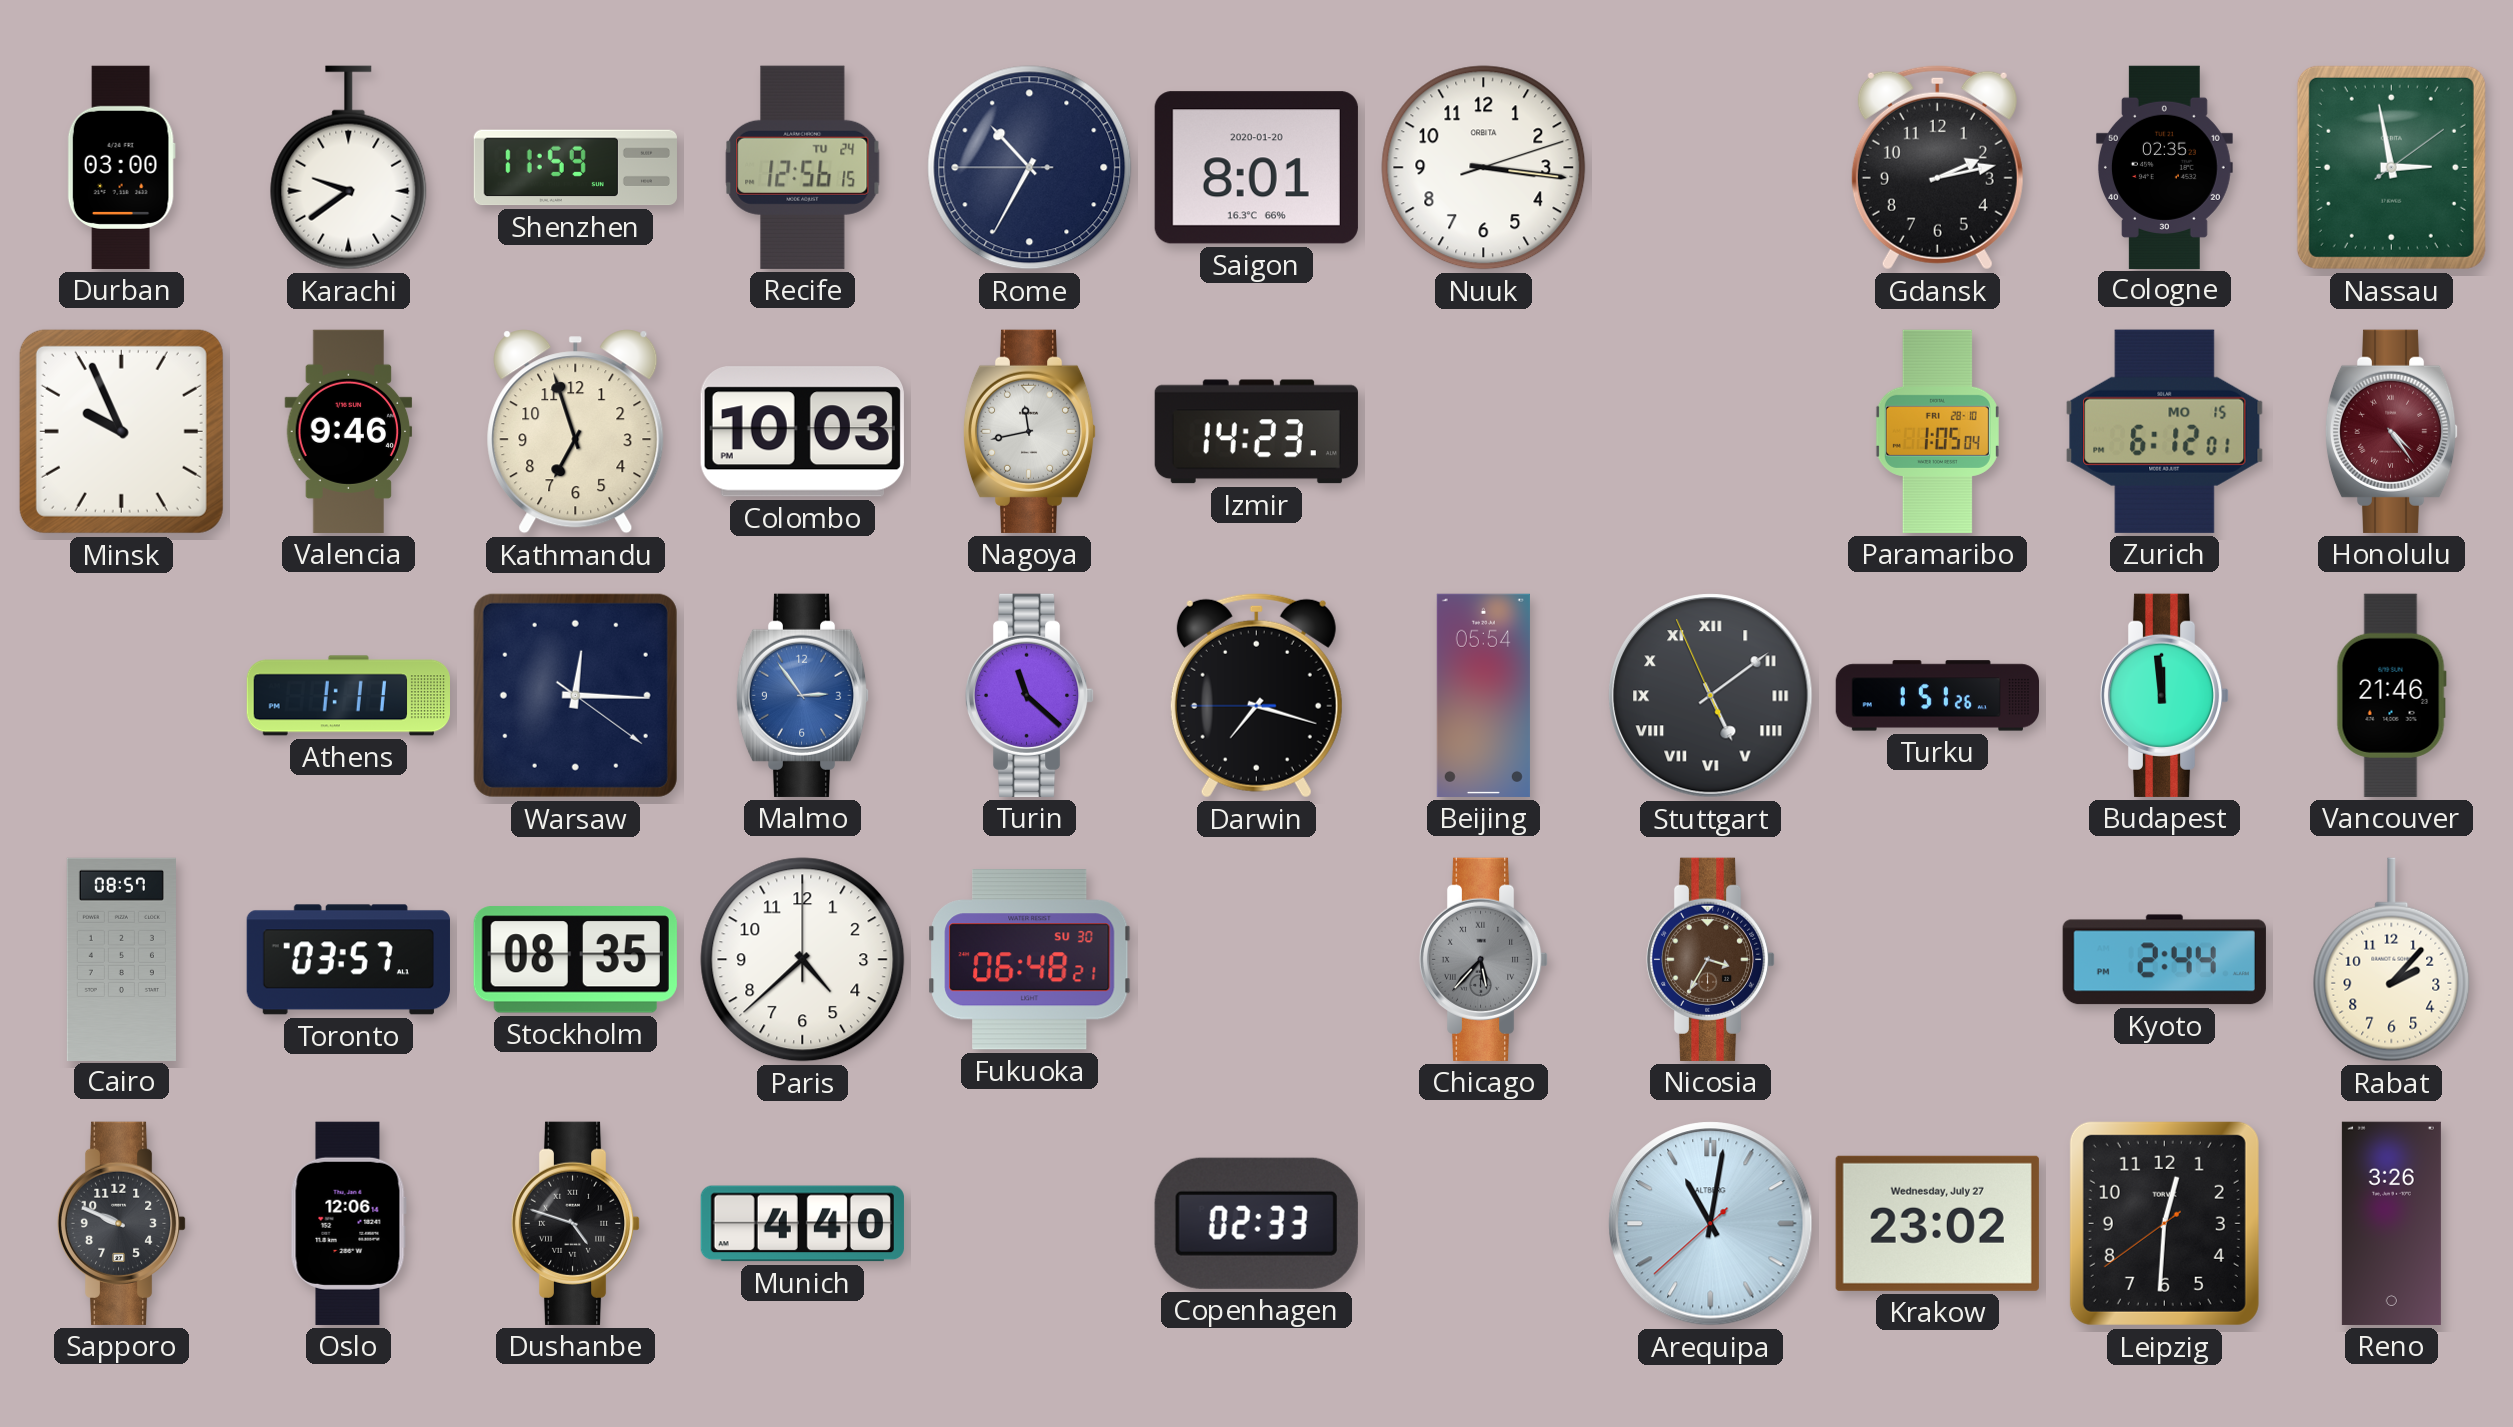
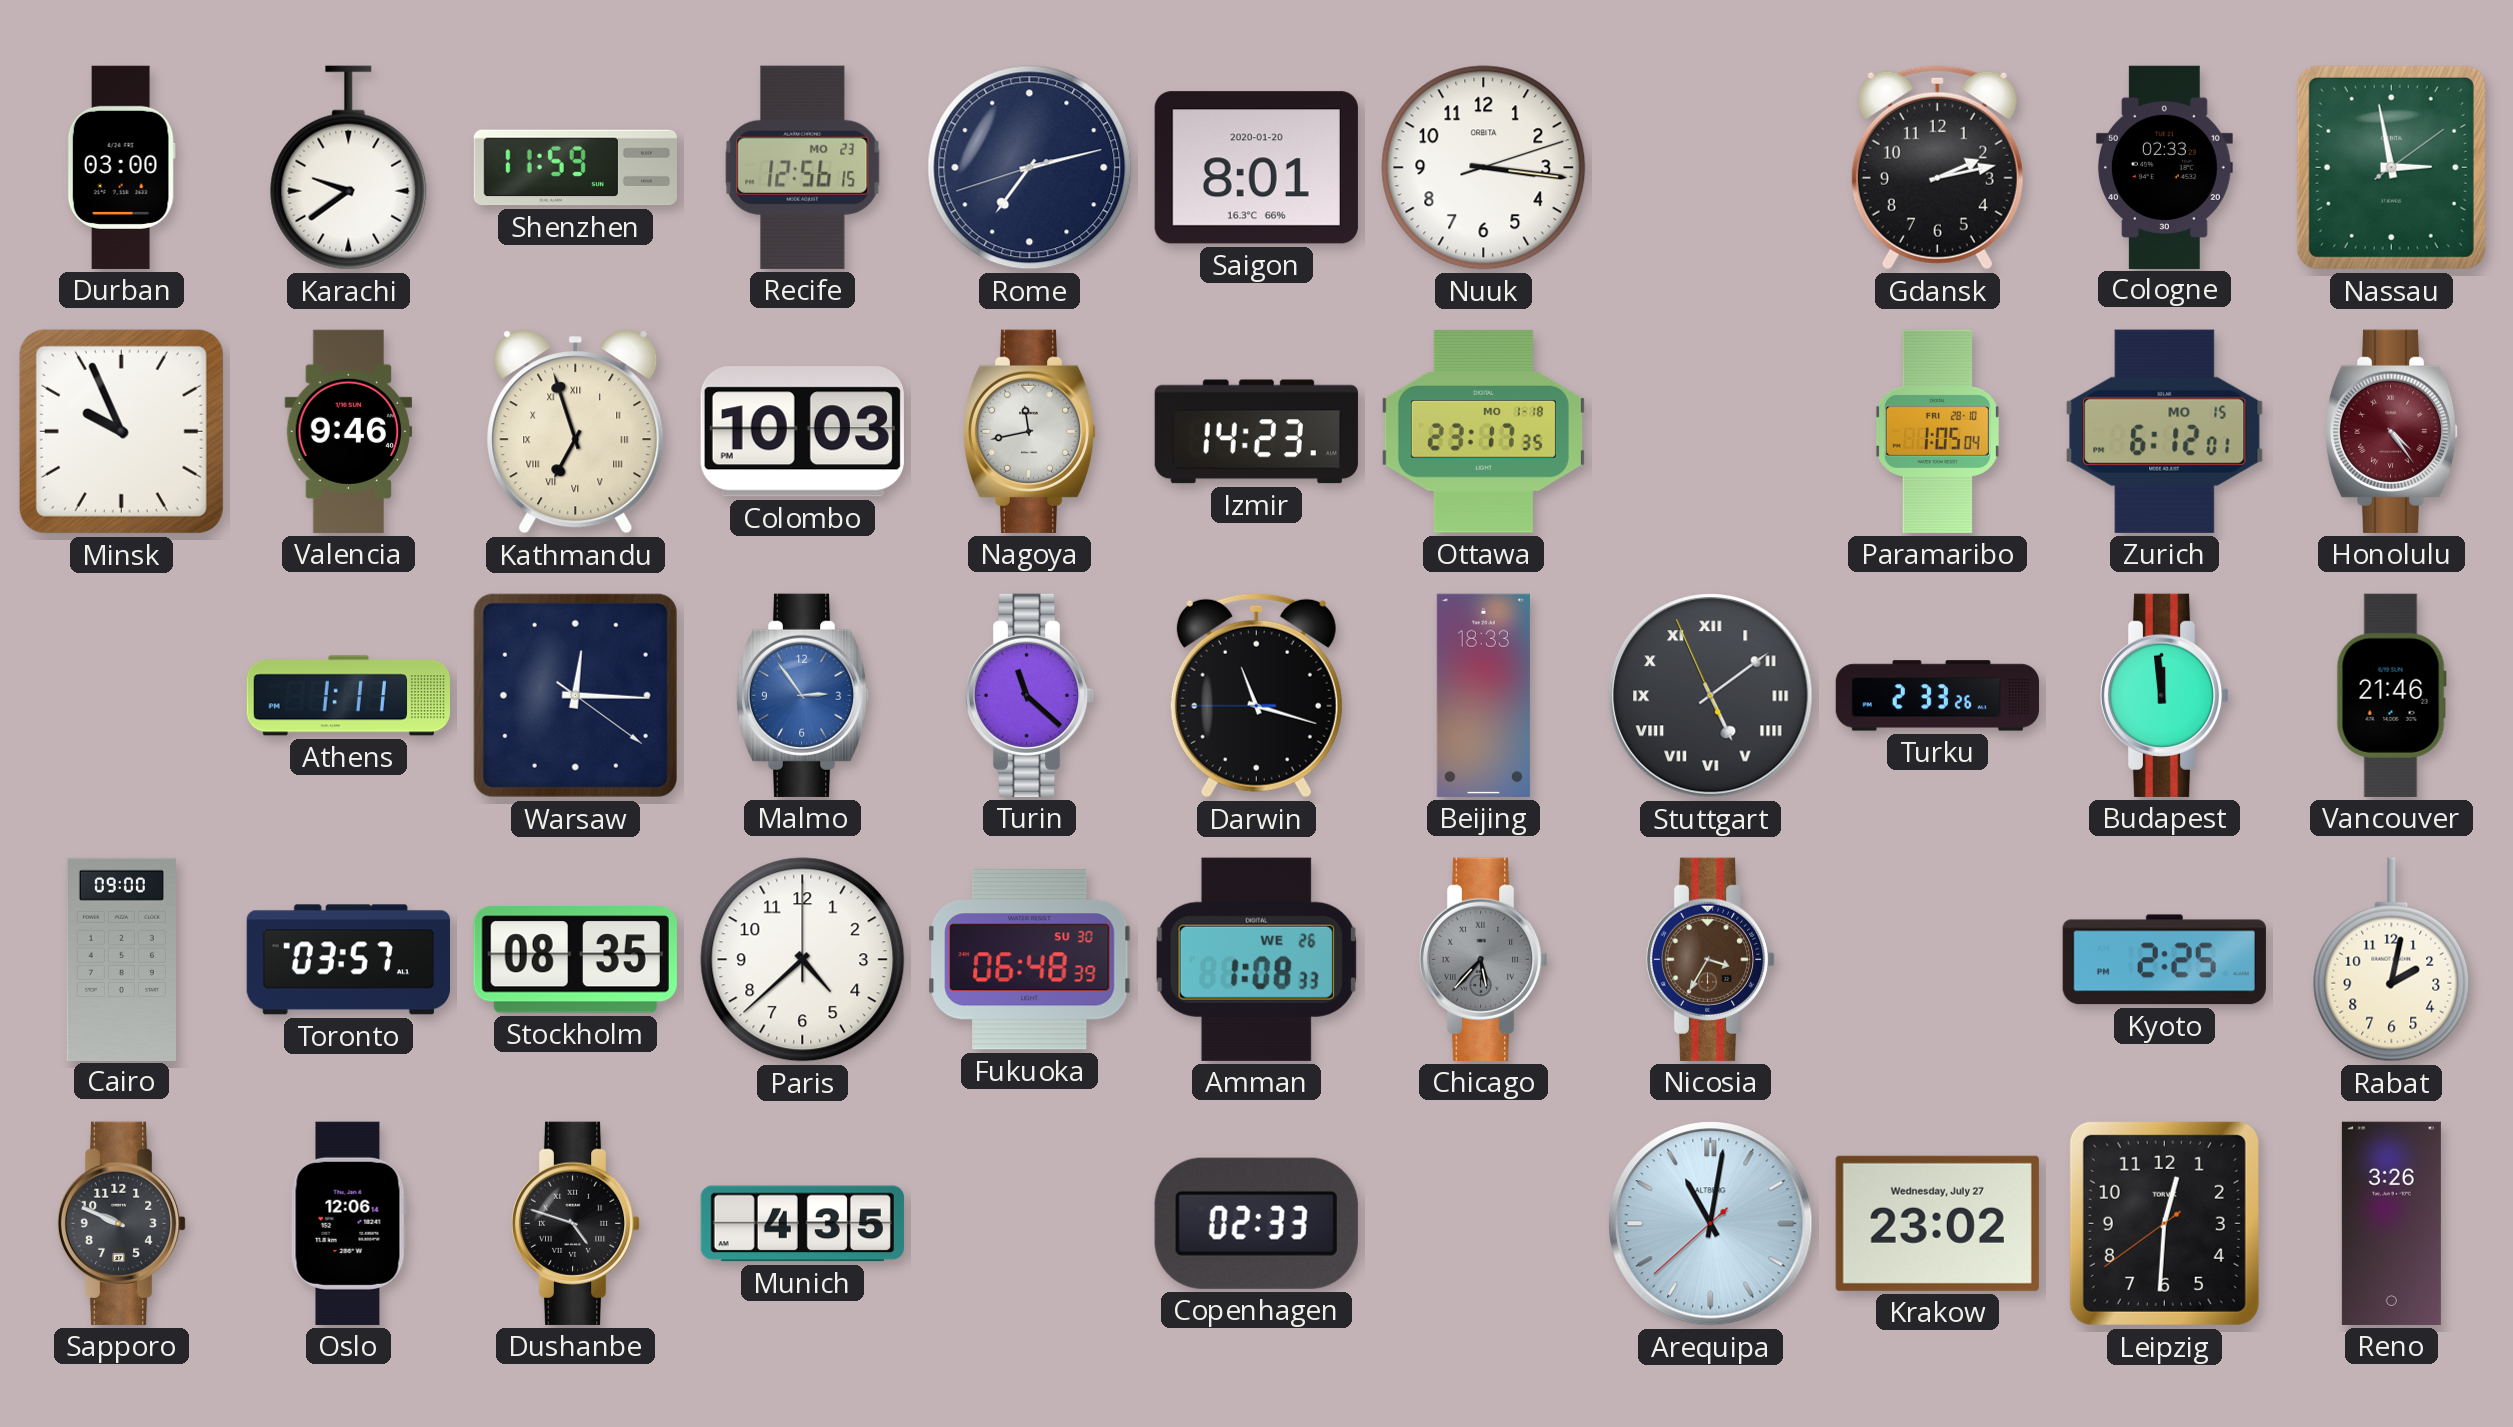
Recife date: TU 24 -> MO 23
Rome: 10:34 -> 7:12
Cologne: 02:35 -> 02:33
Kathmandu numerals: Arabic -> Roman
Ottawa: none -> 23:17
Darwin: 7:17 -> 11:17
Beijing: 05:54 -> 18:33
Turku: 1:51 -> 2:33
Cairo: 08:57 -> 09:00
Fukuoka: 06:48:21 -> 06:48:39
Amman: none -> 1:08
Kyoto: 2:44 -> 2:25
Rabat: 2:07 -> 2:02
Munich: 4:40 -> 4:35
